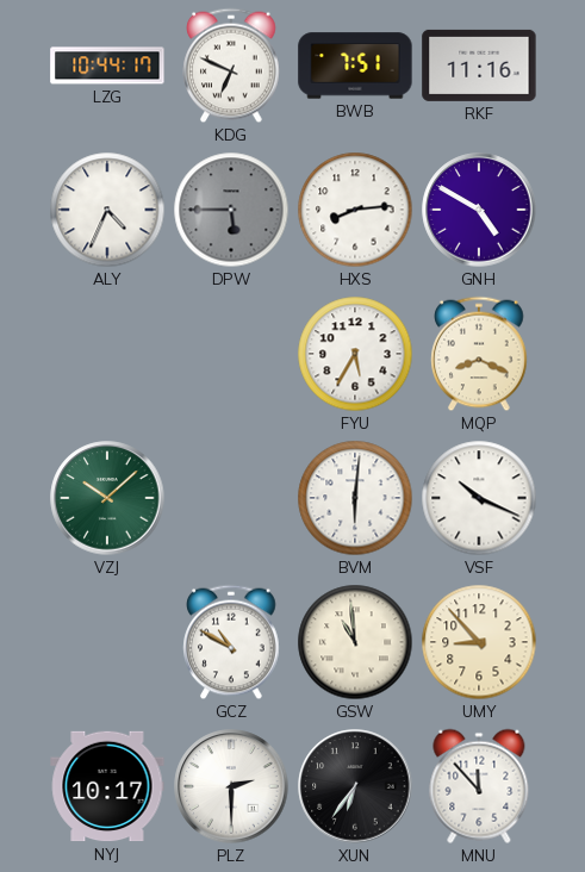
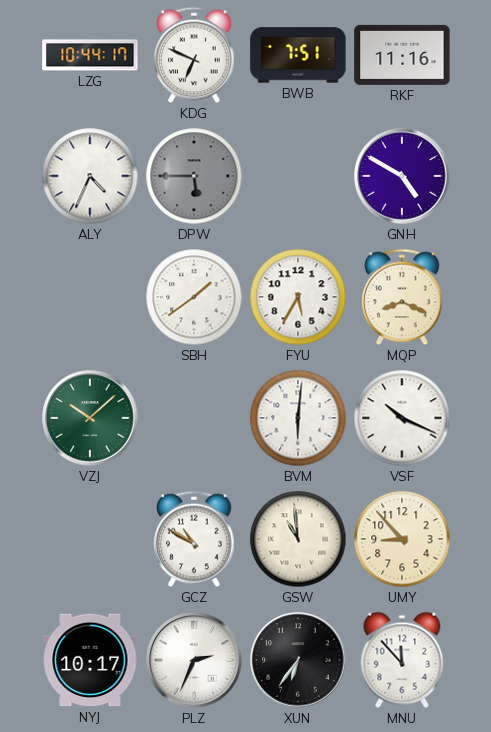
HXS: 8:14 -> none
SBH: none -> 1:39
PLZ: 2:30 -> 2:34
